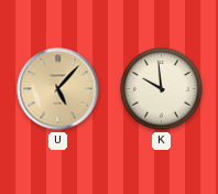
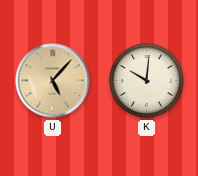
K: 9:59 -> 10:01
